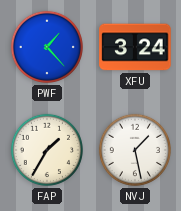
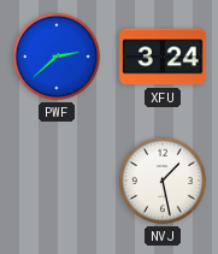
PWF: 1:23 -> 2:38
FAP: 1:35 -> none
